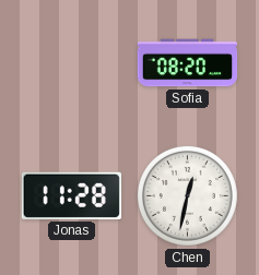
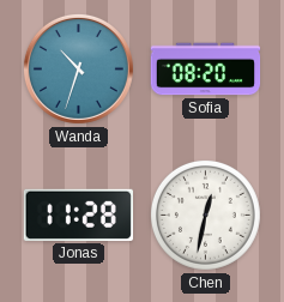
Wanda: none -> 10:33
